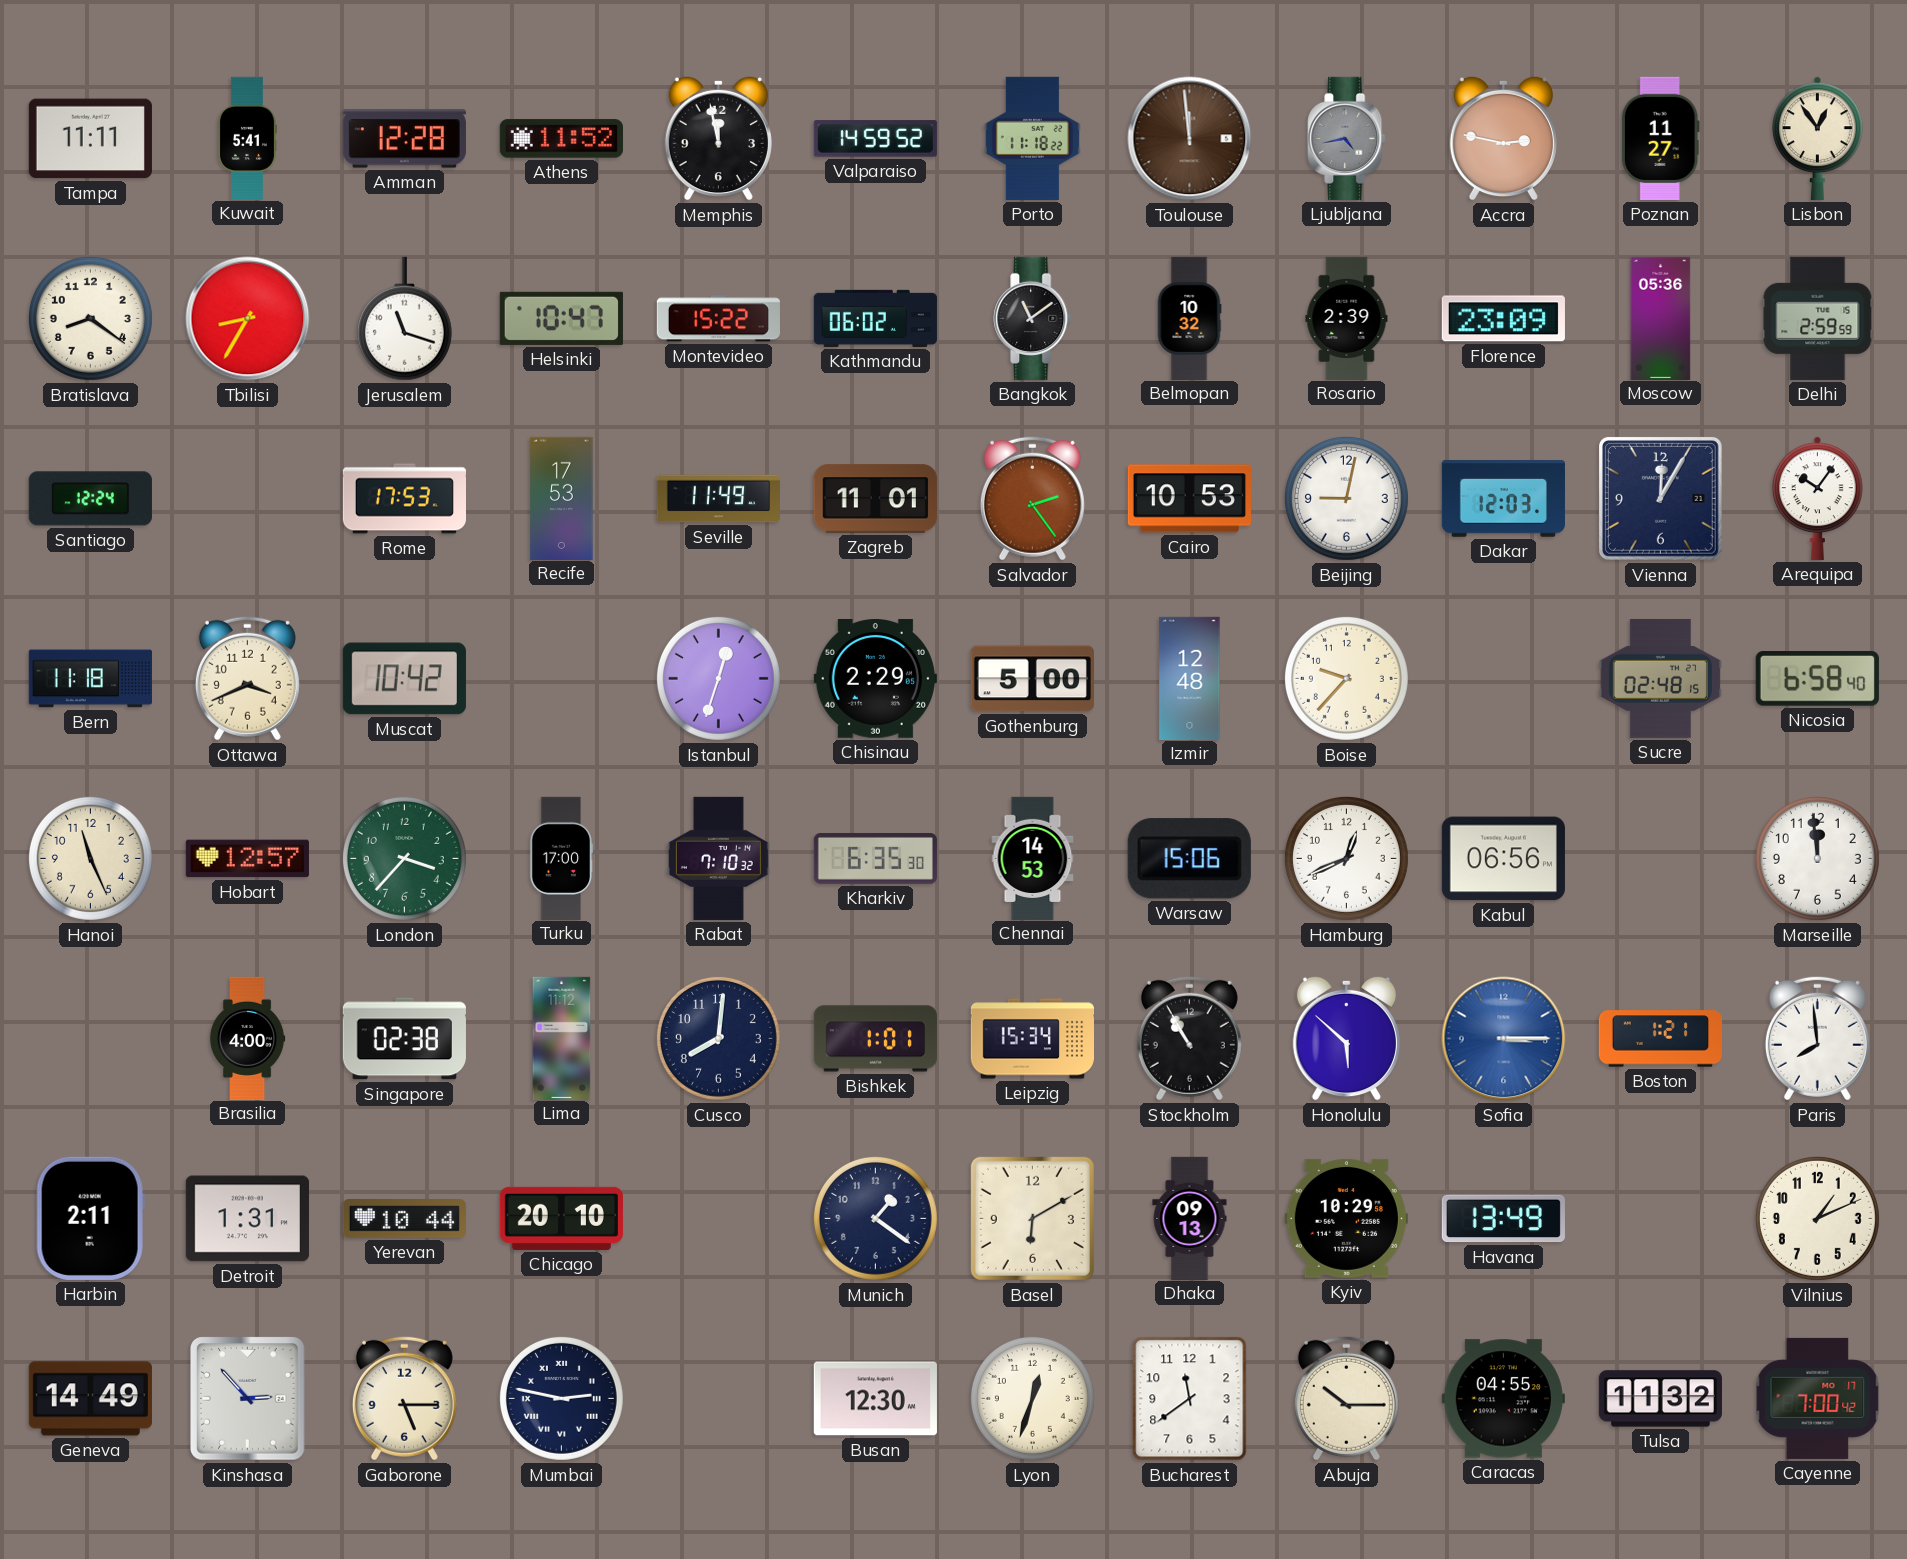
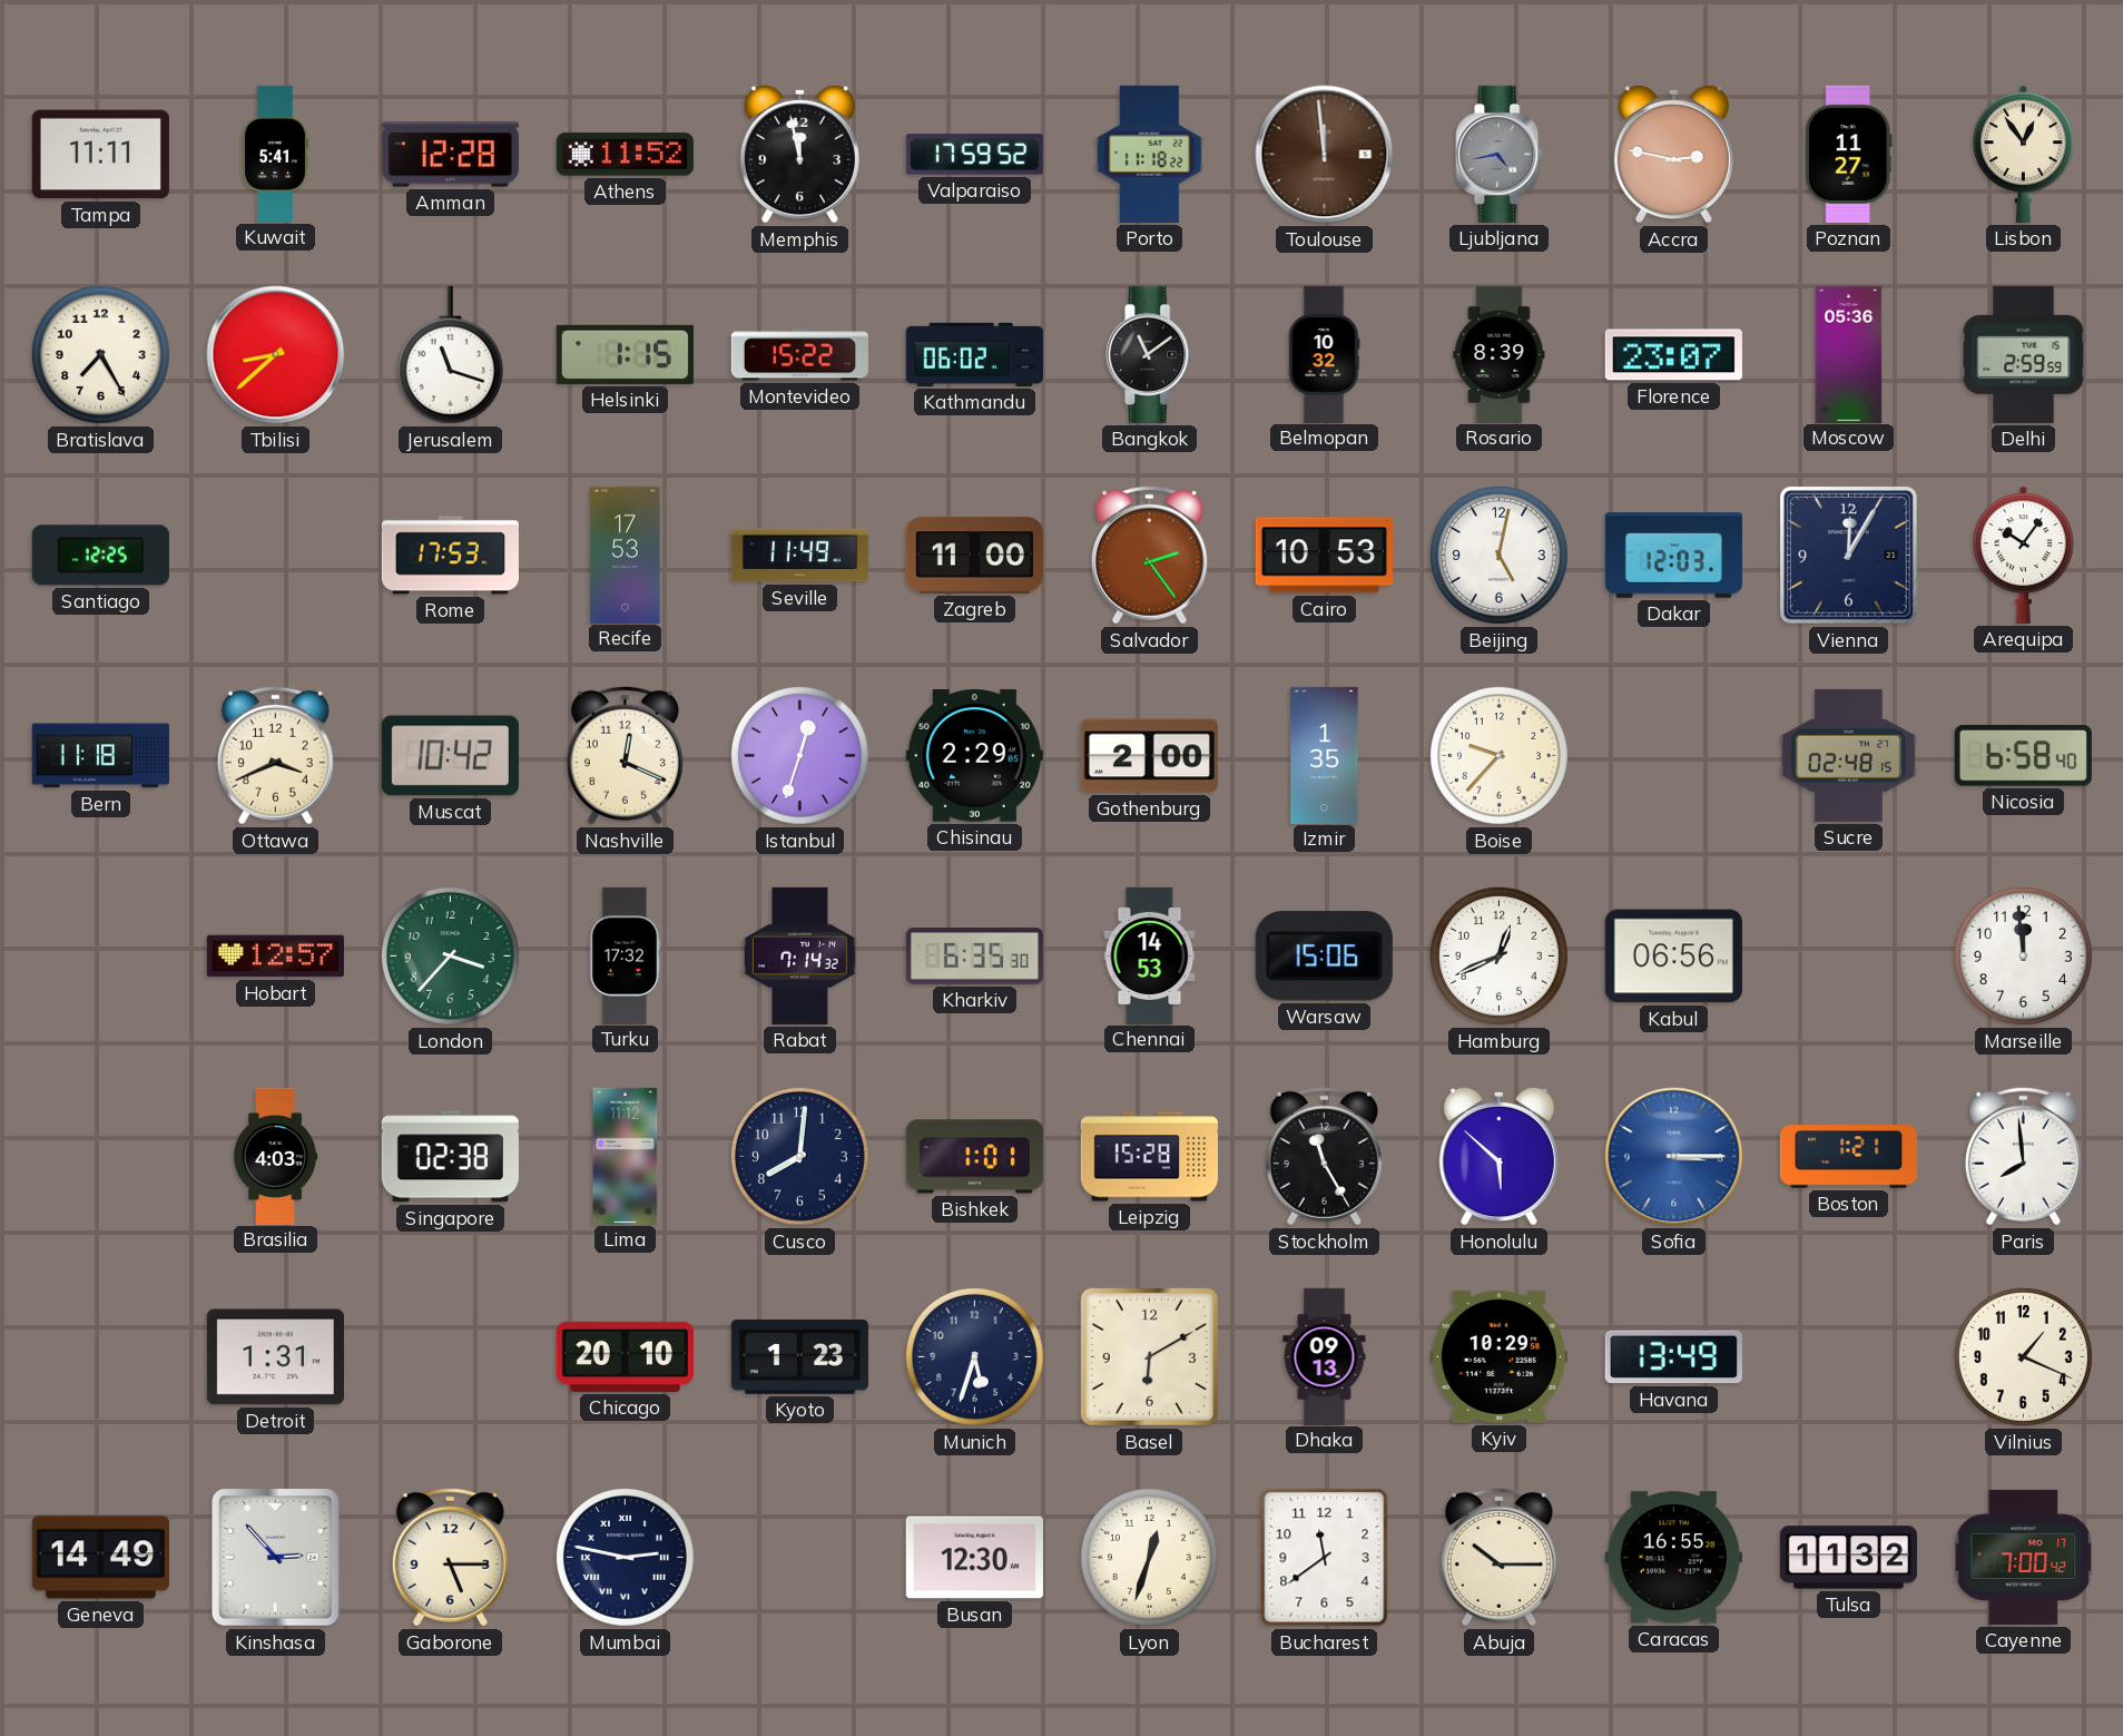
Valparaiso: 14:59 -> 17:59
Bratislava: 8:21 -> 7:25
Tbilisi: 8:35 -> 8:38
Helsinki: 10:47 -> 1:15
Rosario: 2:39 -> 8:39
Florence: 23:09 -> 23:07
Santiago: 12:24 -> 12:25
Zagreb: 11:01 -> 11:00
Beijing: 9:02 -> 5:02
Nashville: none -> 12:19
Gothenburg: 5:00 -> 2:00
Izmir: 12:48 -> 1:35
Hanoi: 11:26 -> none
Turku: 17:00 -> 17:32
Rabat: 7:10 -> 7:14
Brasilia: 4:00 -> 4:03
Leipzig: 15:34 -> 15:28
Stockholm: 10:55 -> 11:25
Harbin: 2:11 -> none
Yerevan: 10:44 -> none
Kyoto: none -> 1:23
Munich: 1:21 -> 5:33
Vilnius: 1:11 -> 1:19
Caracas: 04:55 -> 16:55
